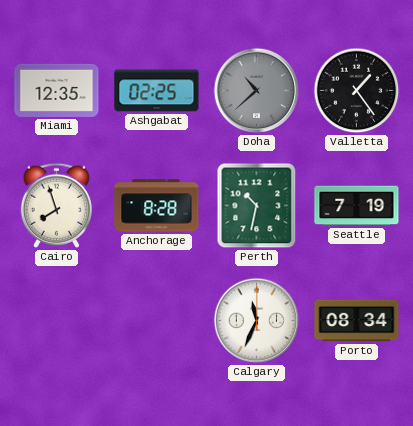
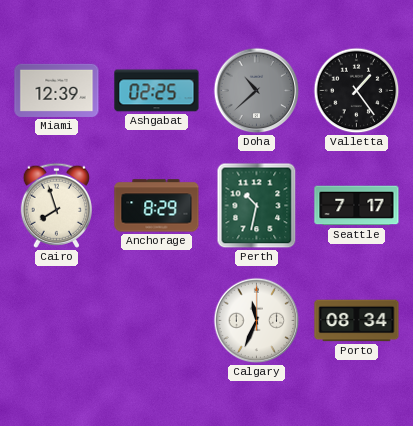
Miami: 12:35 -> 12:39
Anchorage: 8:28 -> 8:29
Seattle: 7:19 -> 7:17
